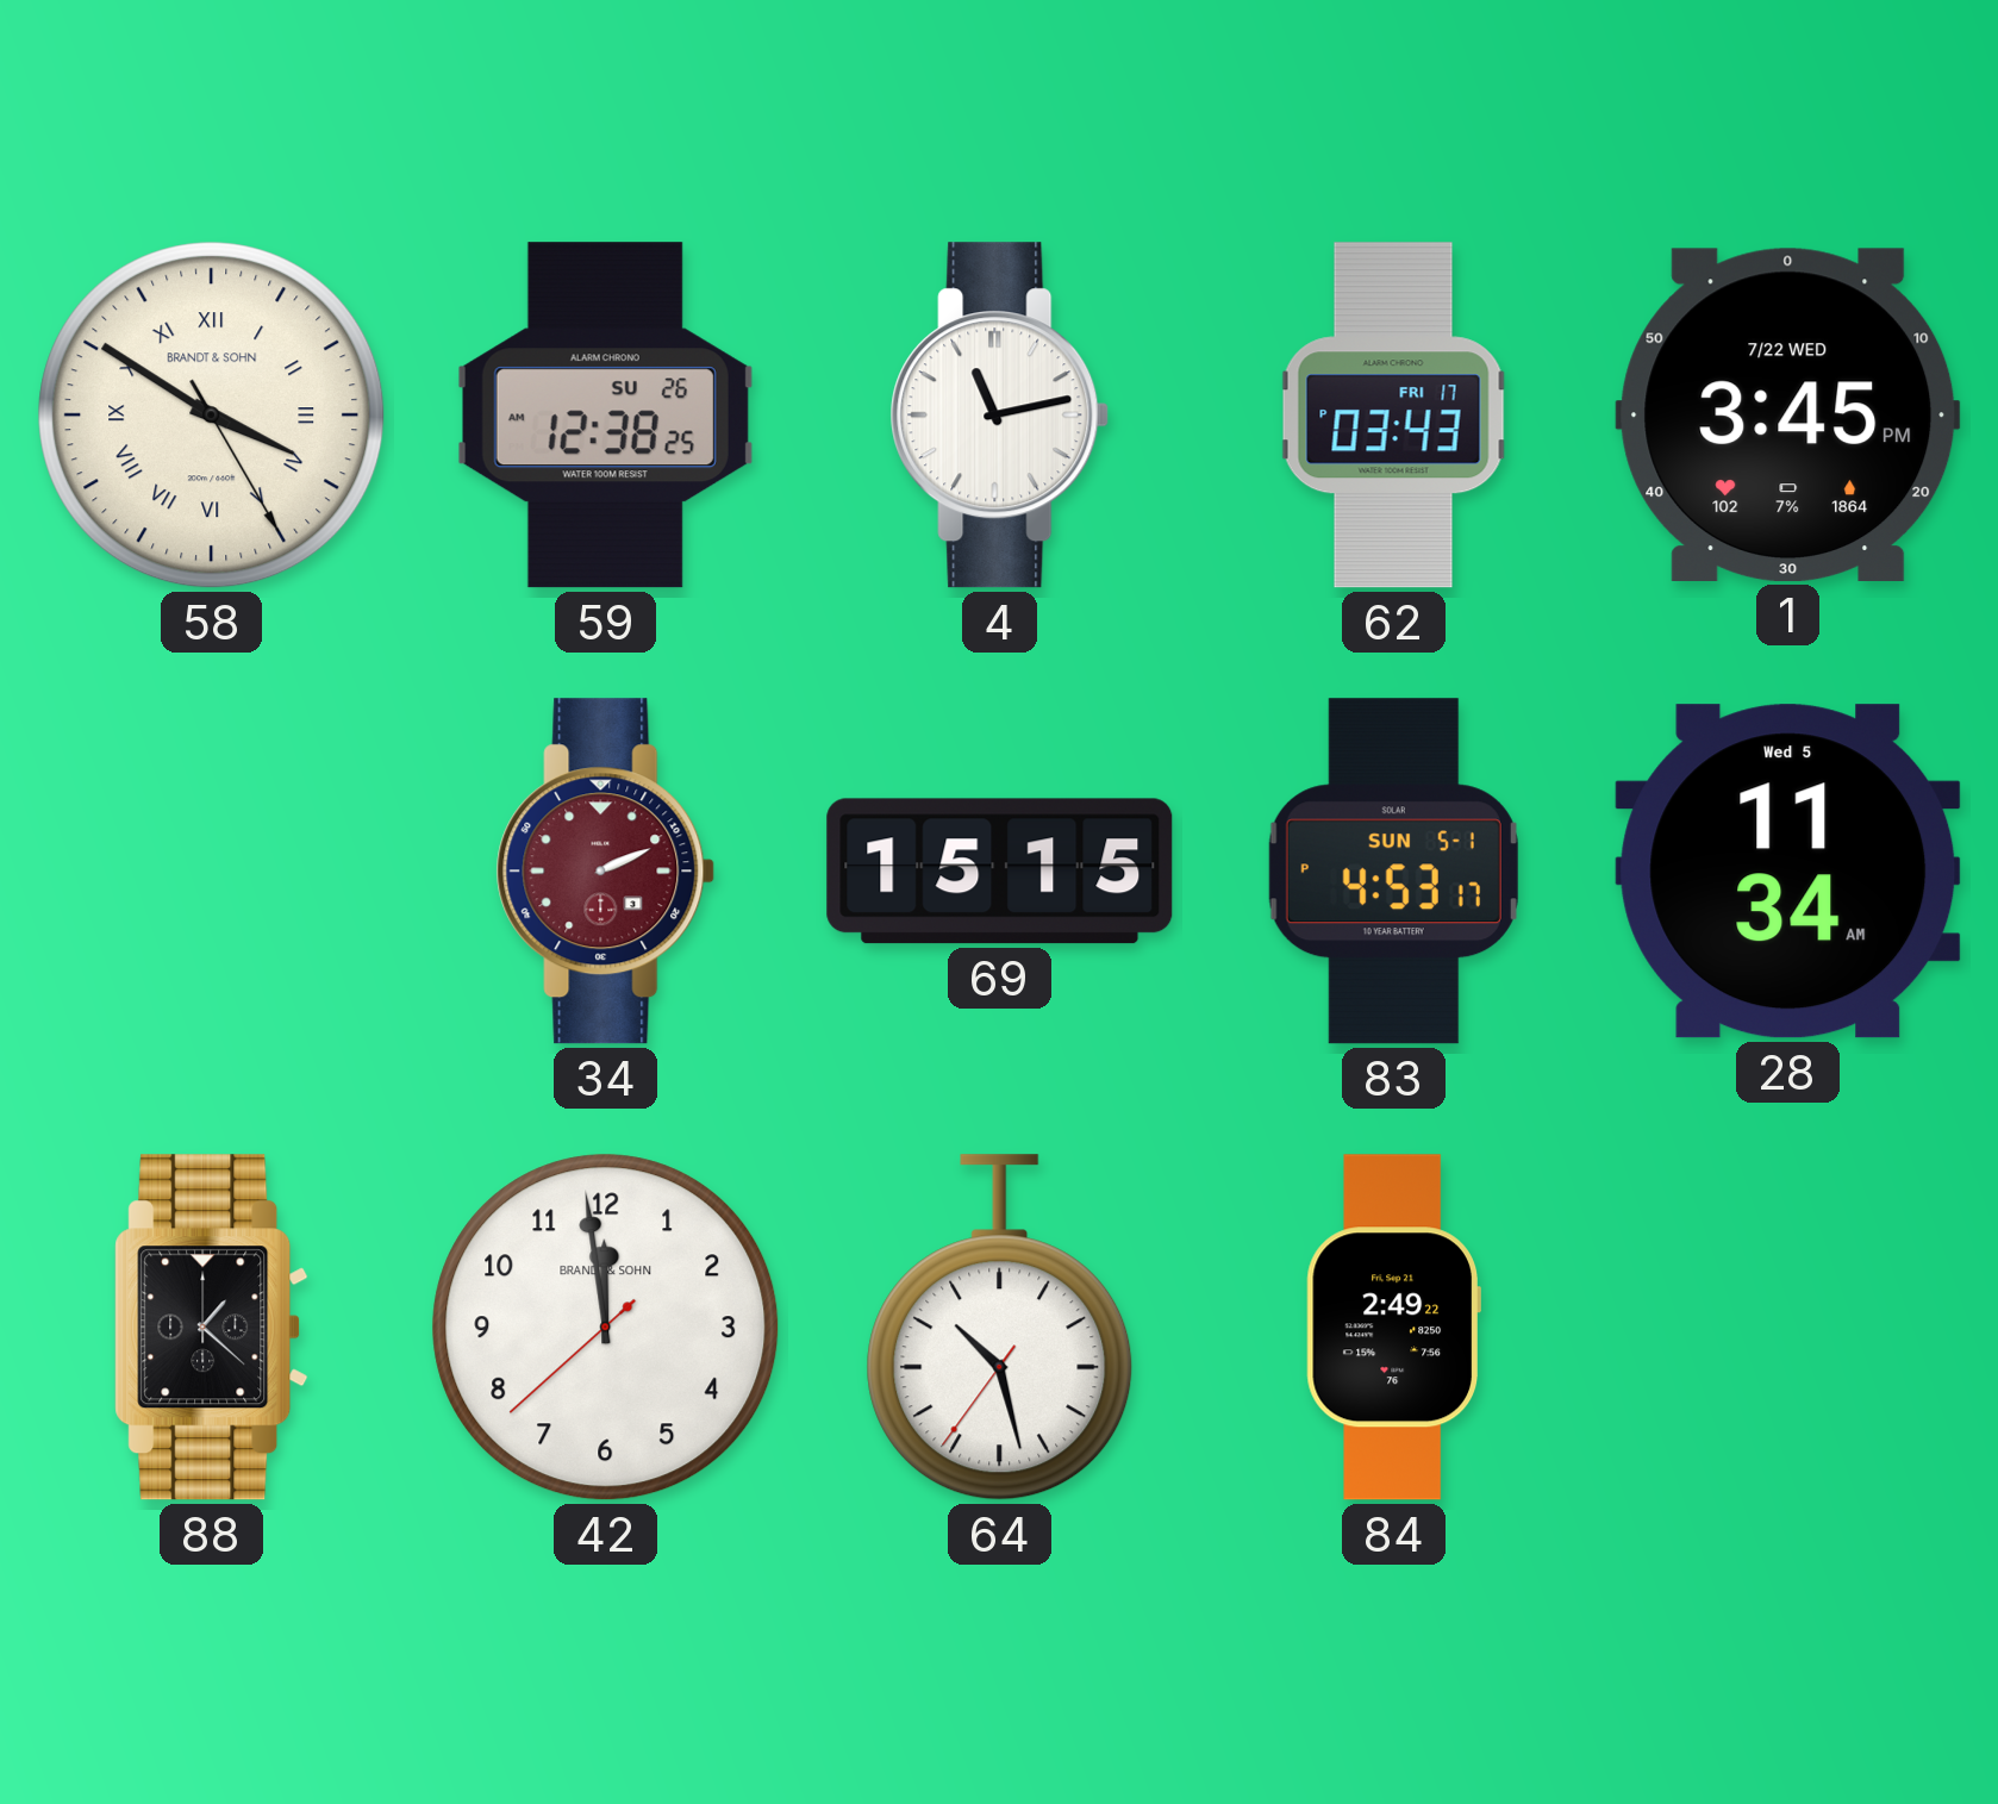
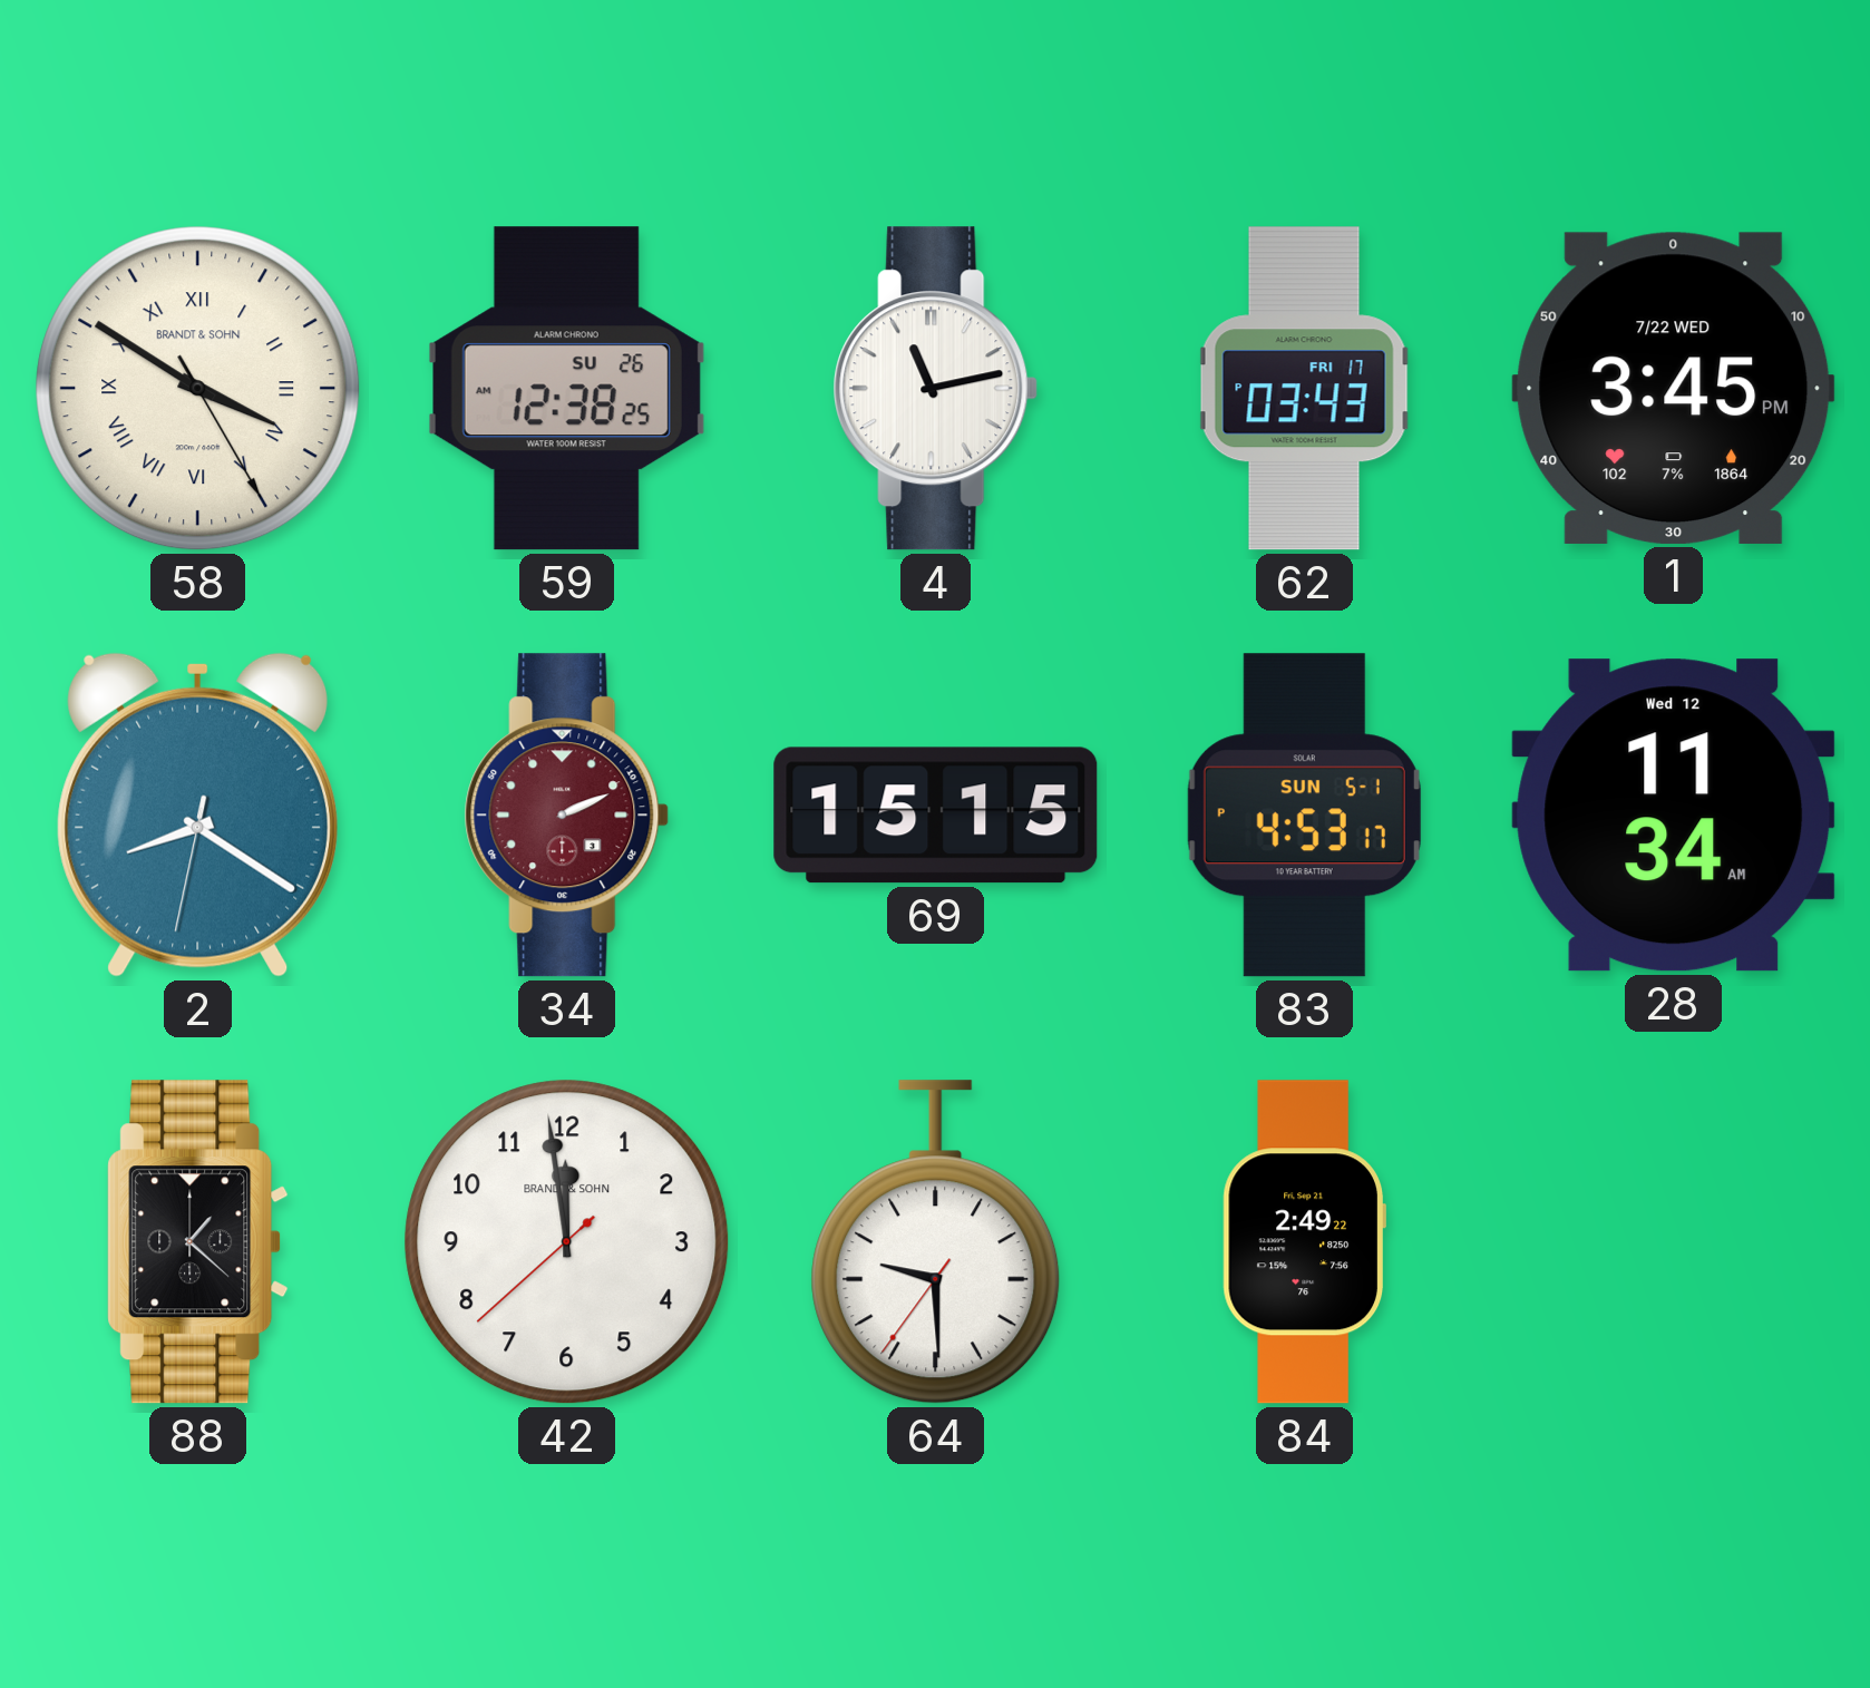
2: none -> 8:20
28 date: Wed 5 -> Wed 12
64: 10:27 -> 9:29
